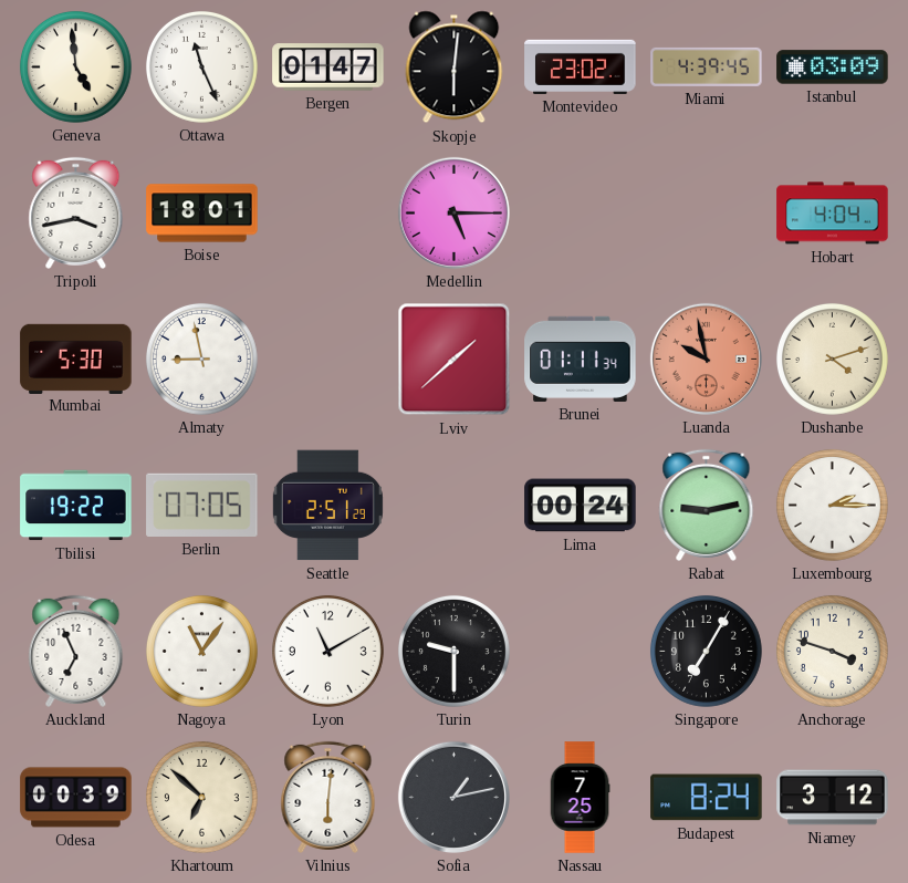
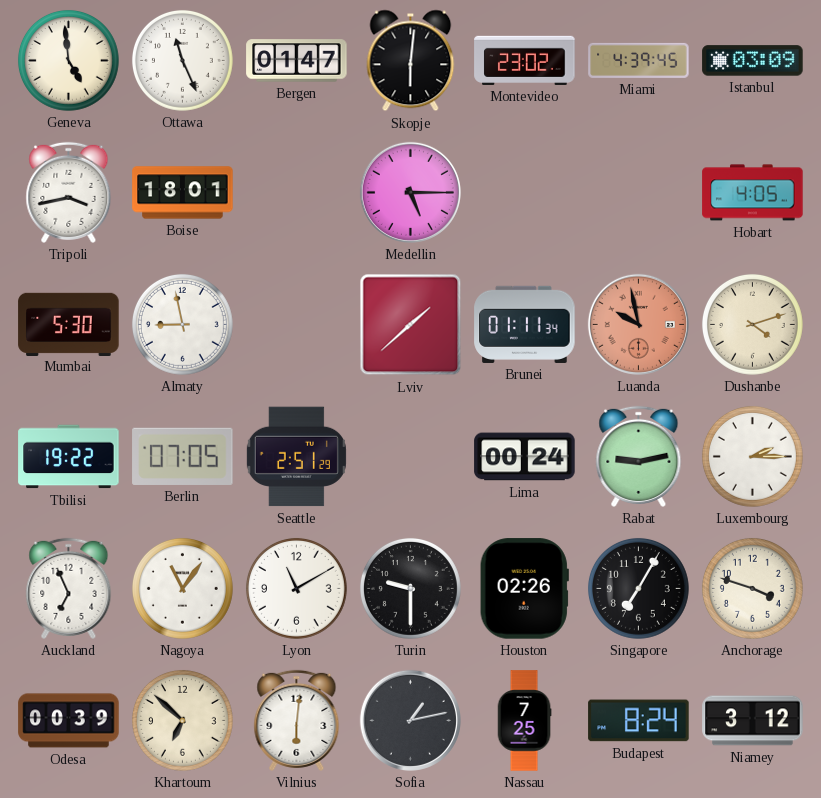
Hobart: 4:04 -> 4:05
Houston: none -> 02:26
